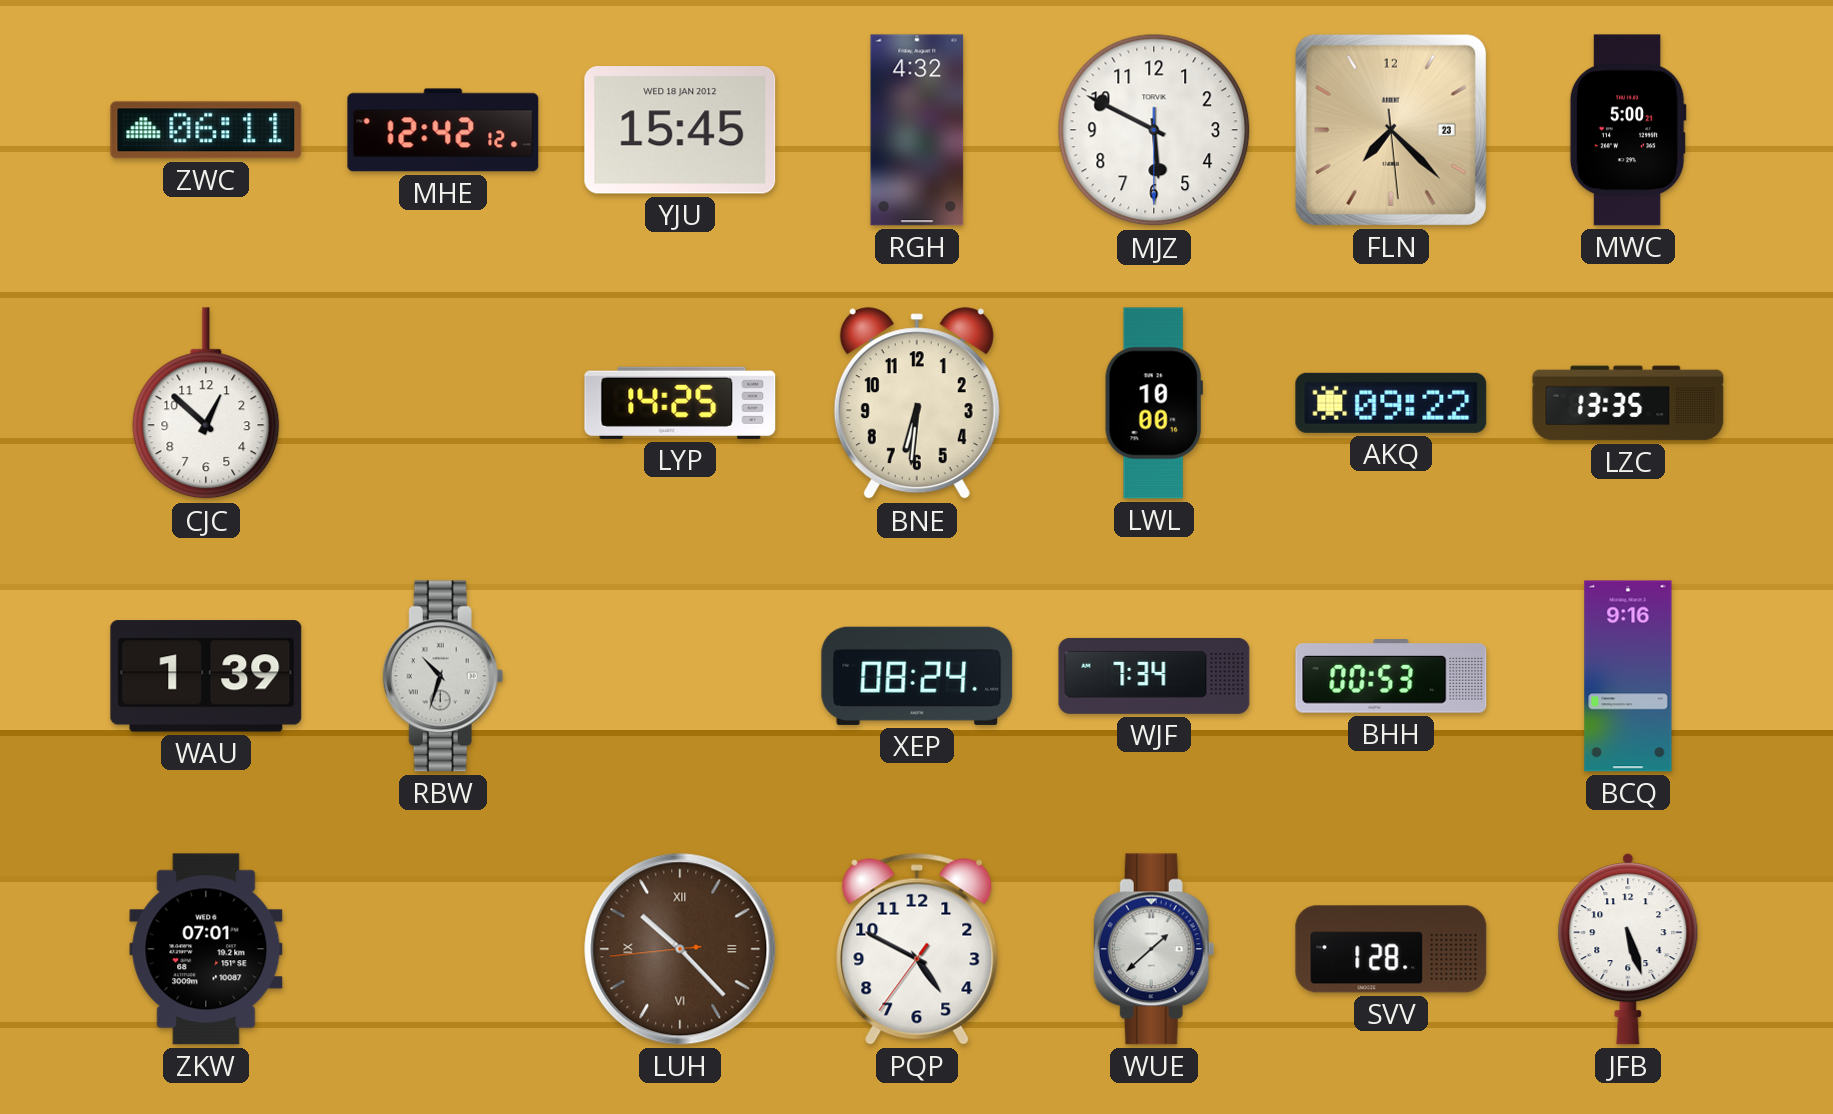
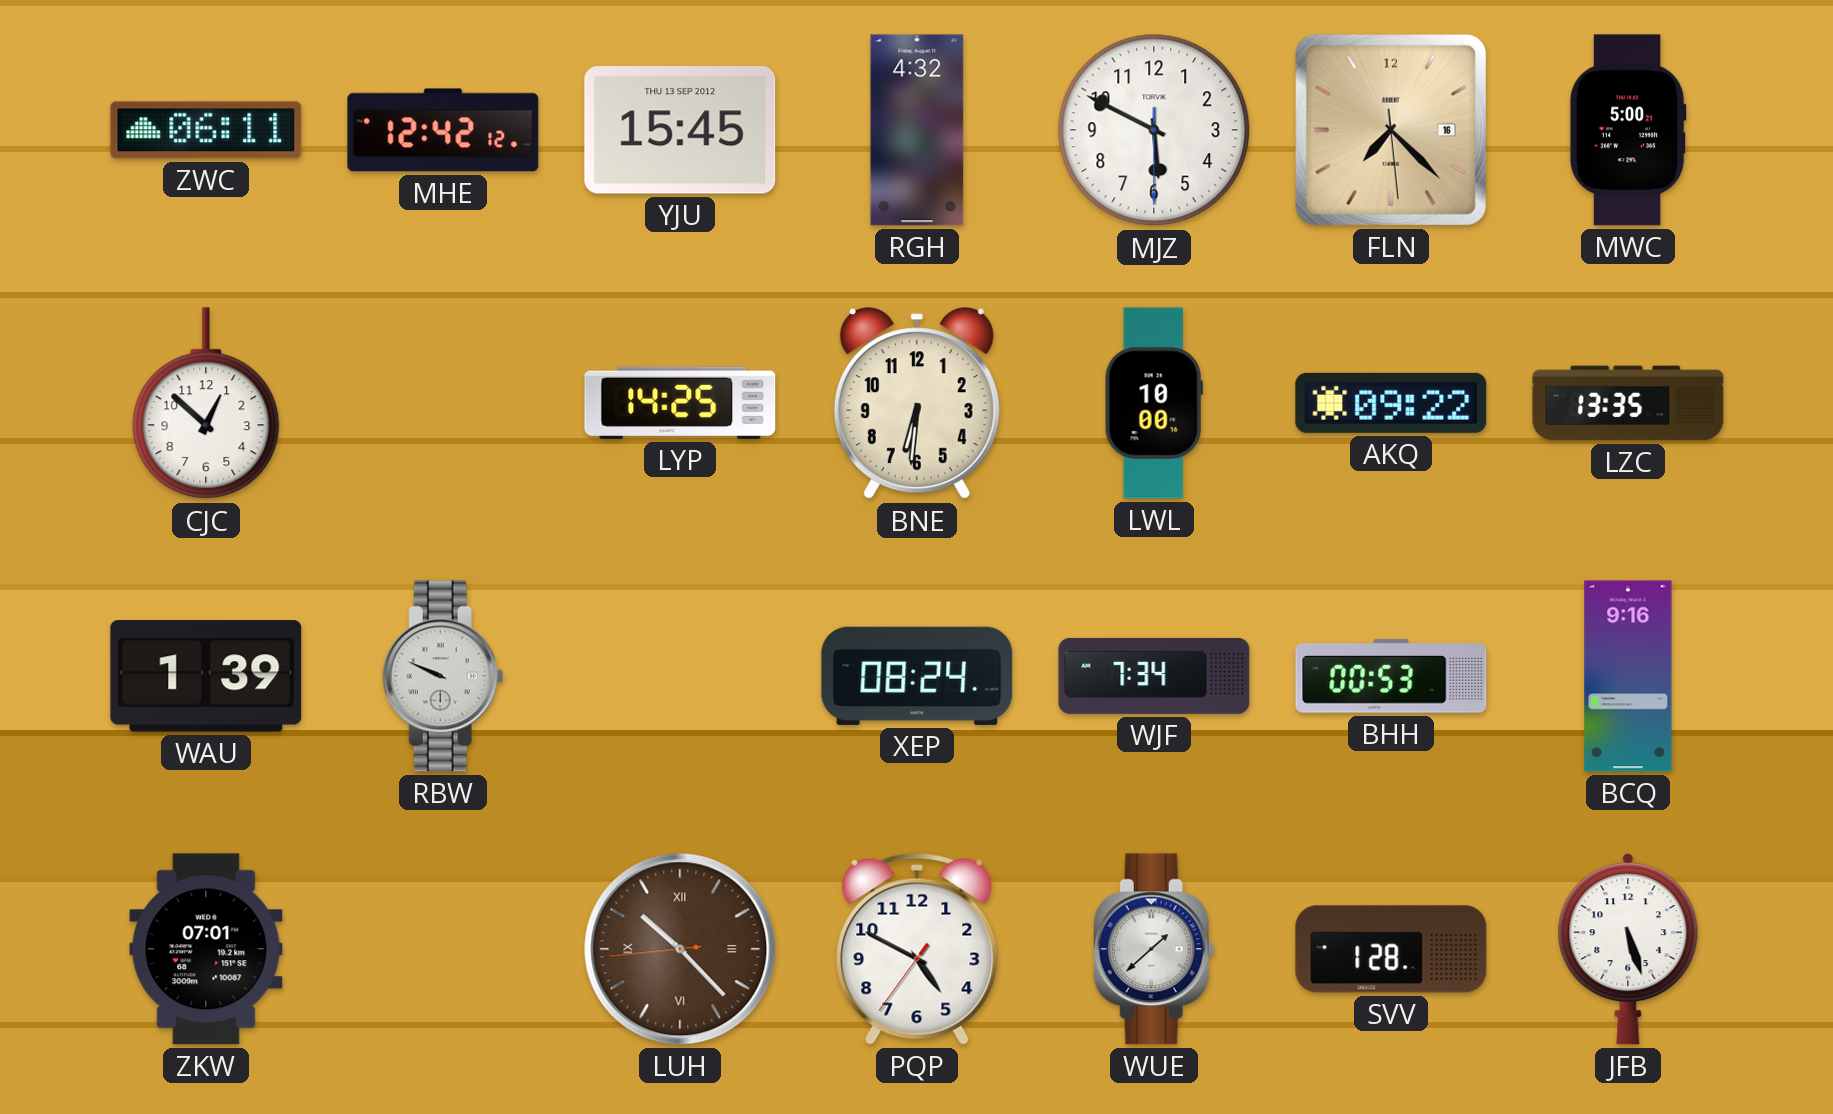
YJU date: WED 18 JAN 2012 -> THU 13 SEP 2012
FLN date: 23 -> 16
RBW: 10:33 -> 9:49
